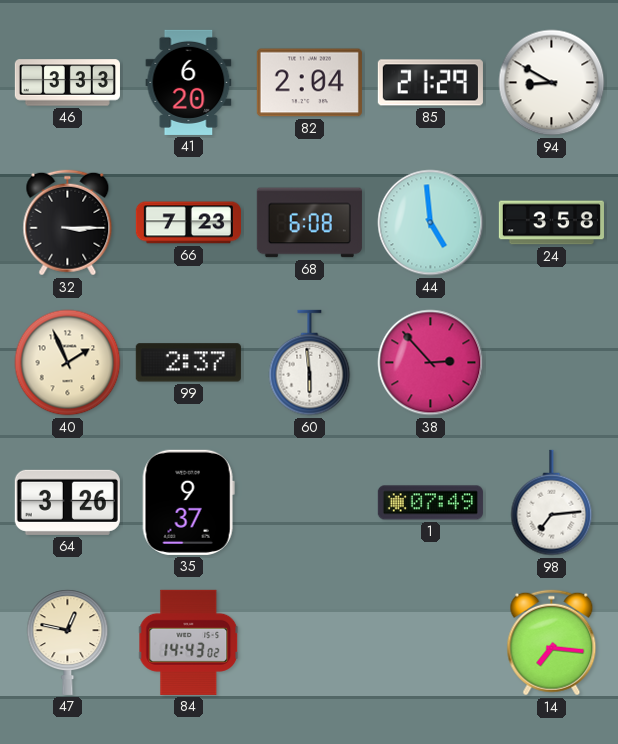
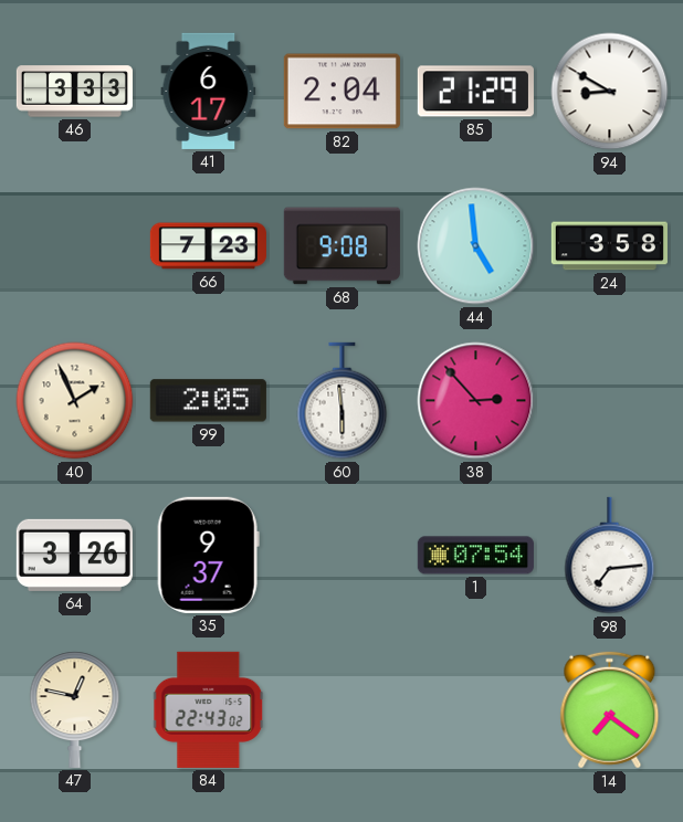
41: 6:20 -> 6:17
32: 3:15 -> none
68: 6:08 -> 9:08
99: 2:37 -> 2:05
1: 07:49 -> 07:54
84: 14:43 -> 22:43
14: 7:16 -> 7:21
